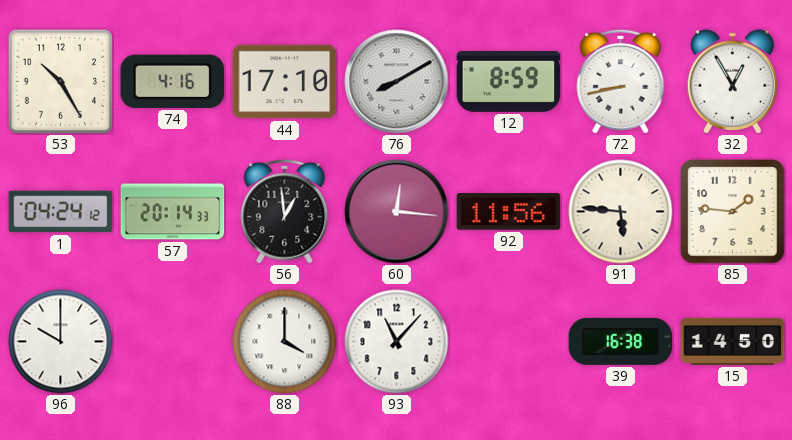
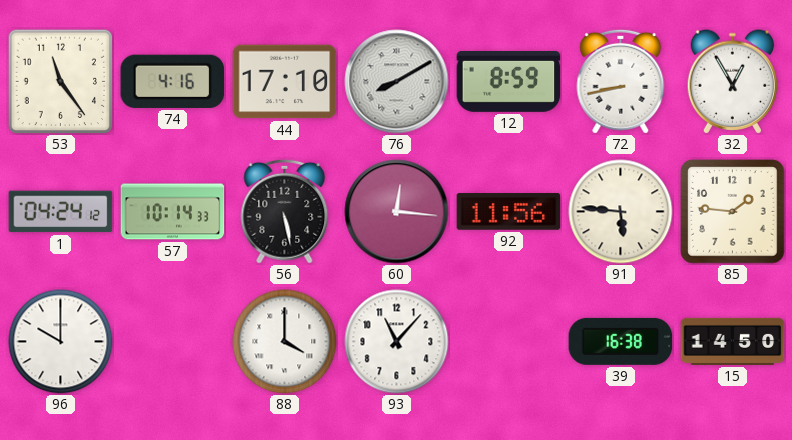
53: 10:25 -> 11:24
57: 20:14 -> 10:14
56: 12:59 -> 5:28
